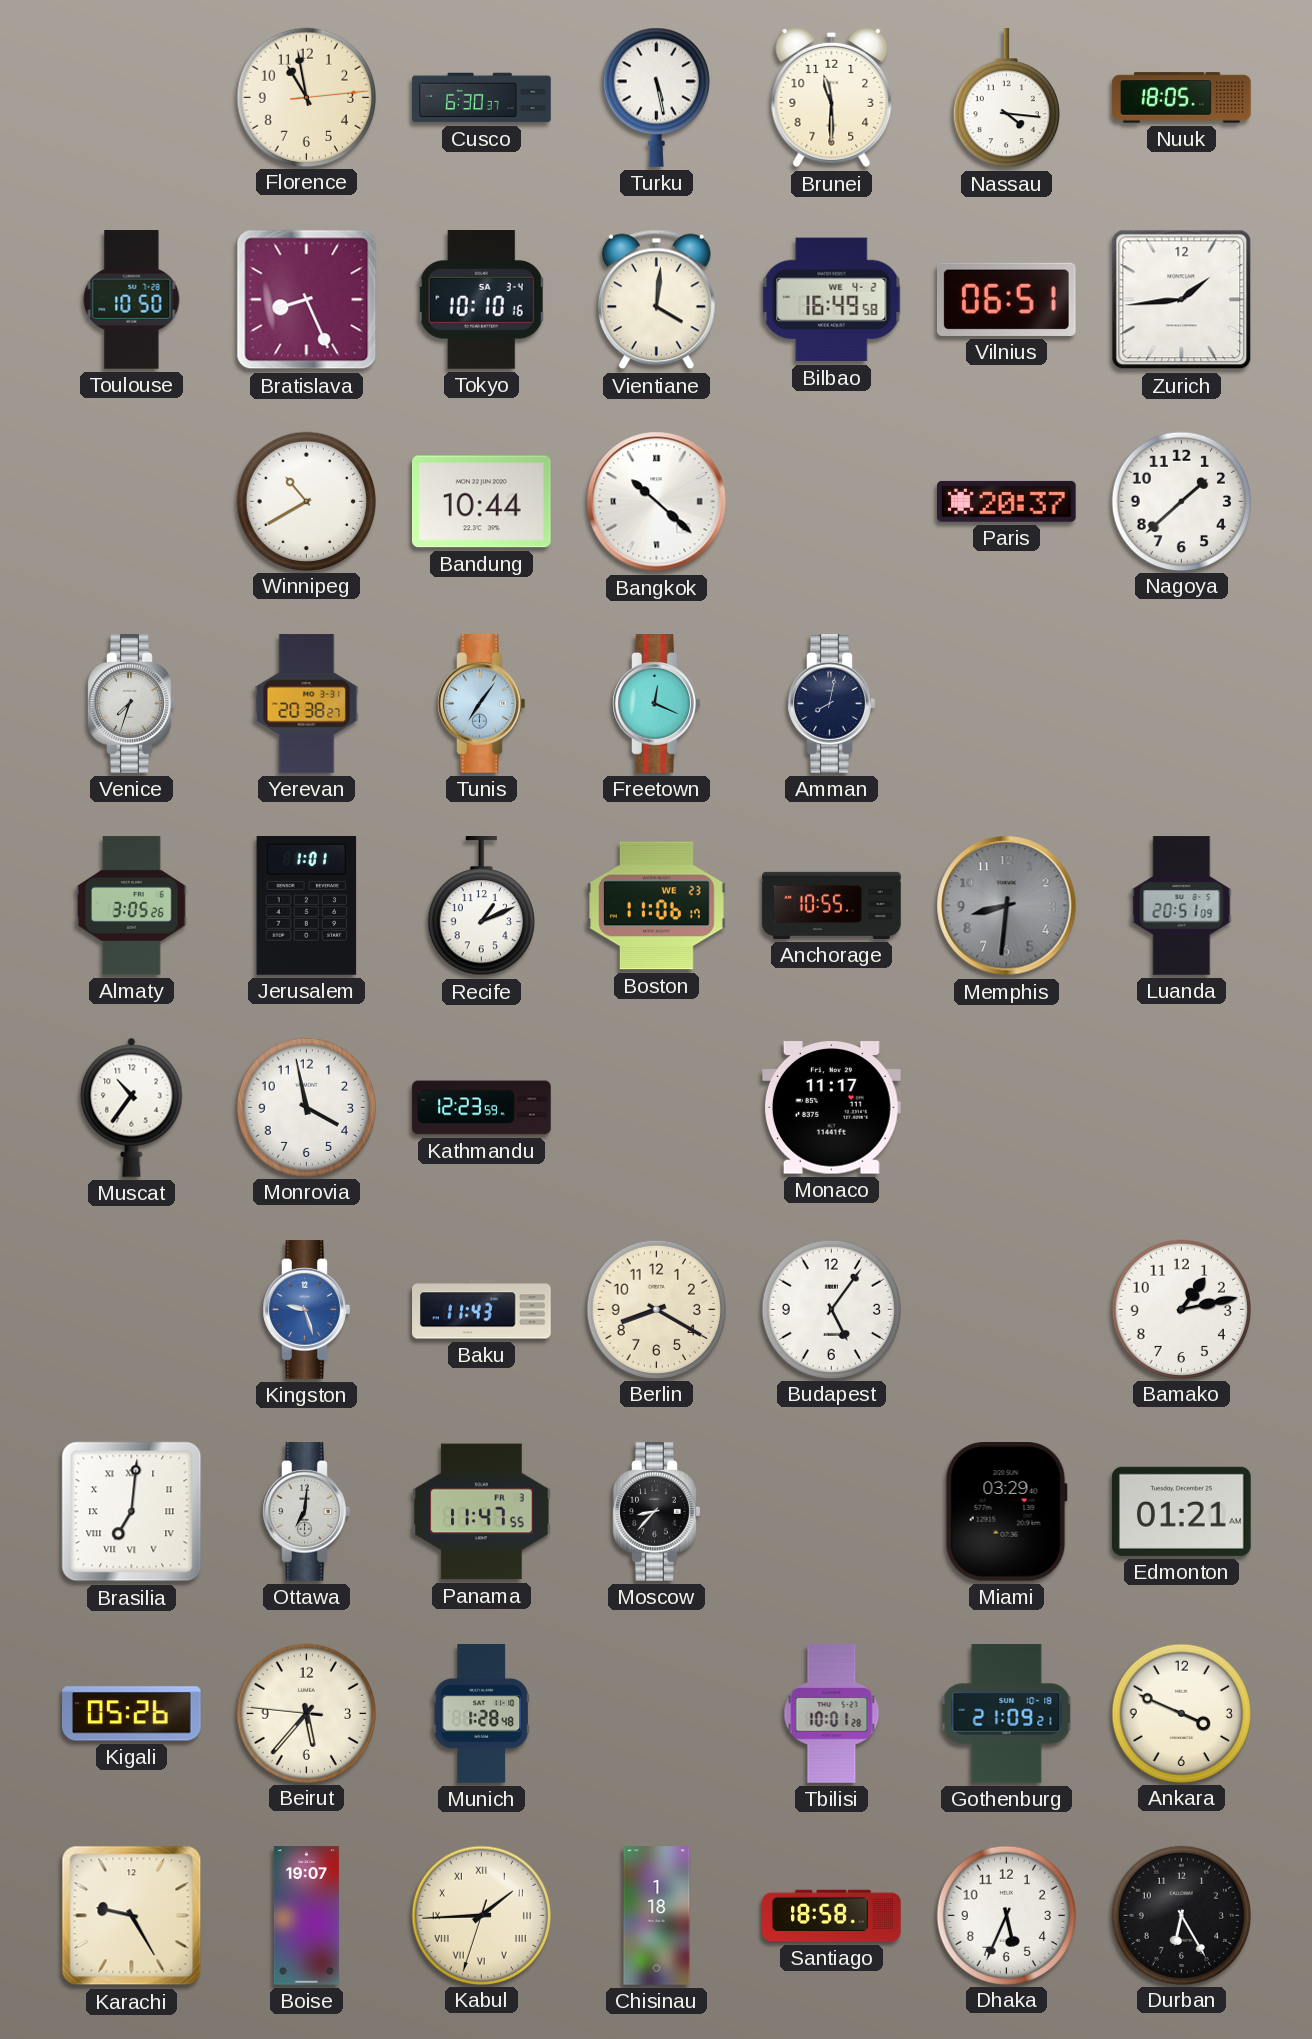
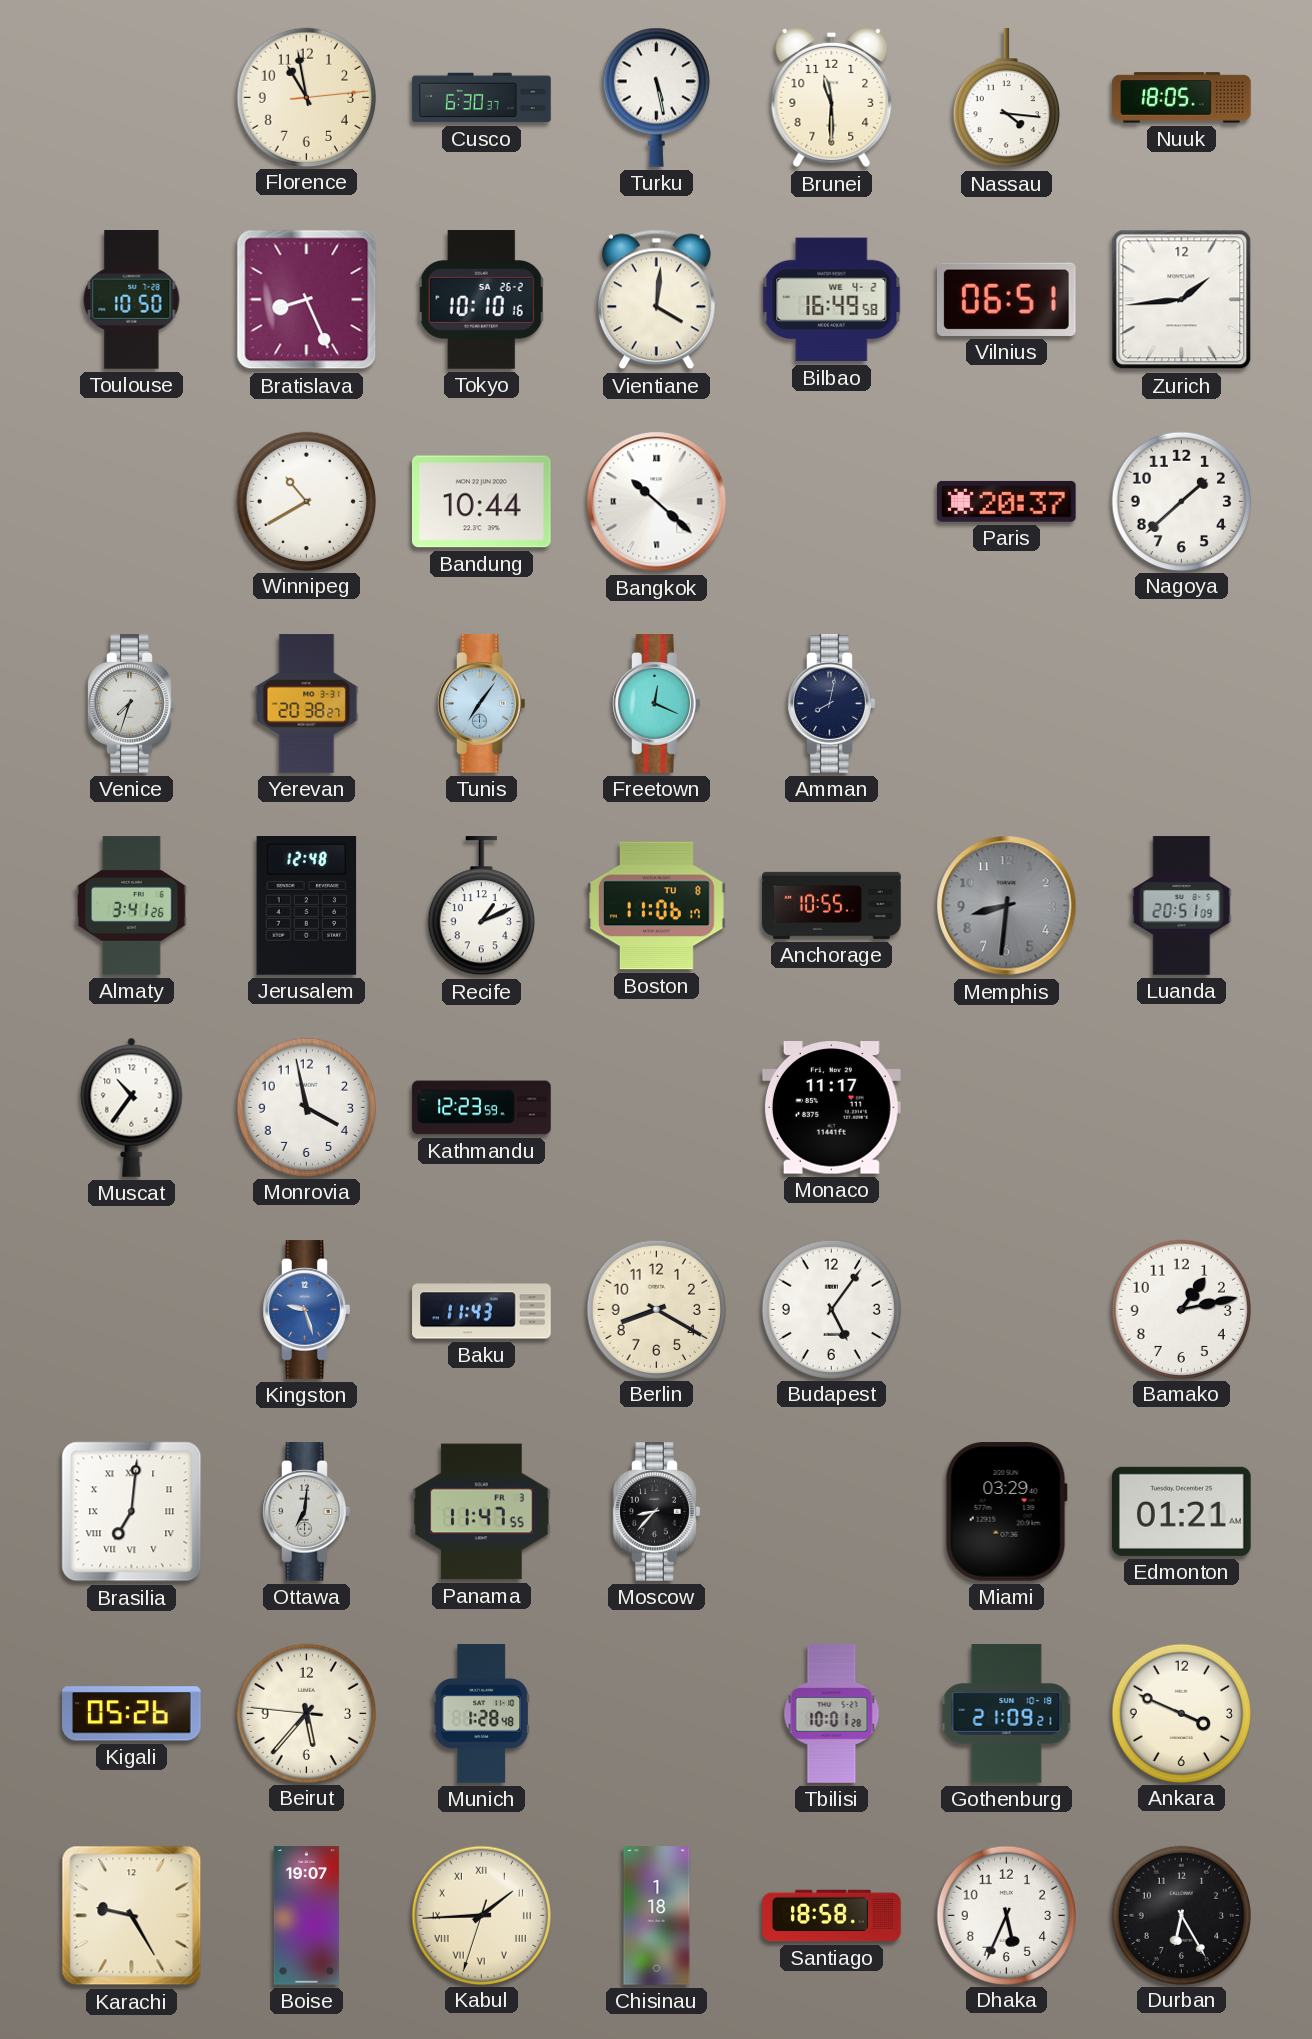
Tokyo date: SA 3-4 -> SA 26-2
Almaty: 3:05 -> 3:41
Jerusalem: 1:01 -> 12:48
Boston date: WE 23 -> TU 8
